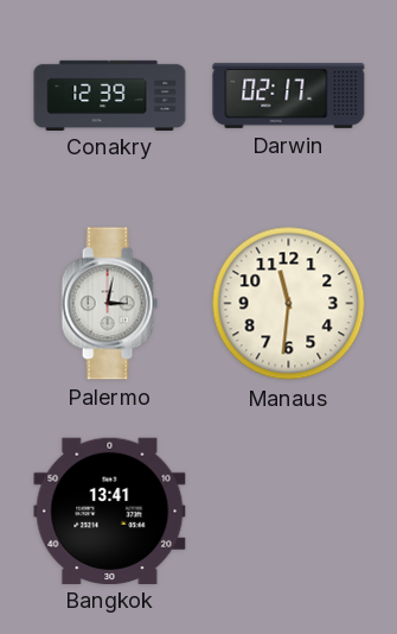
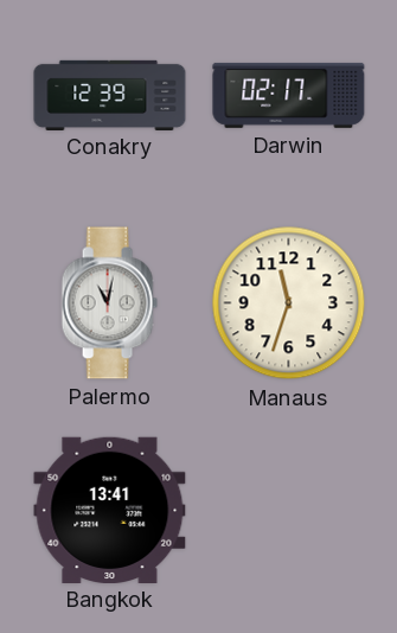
Palermo: 3:02 -> 11:02
Manaus: 11:31 -> 11:33
